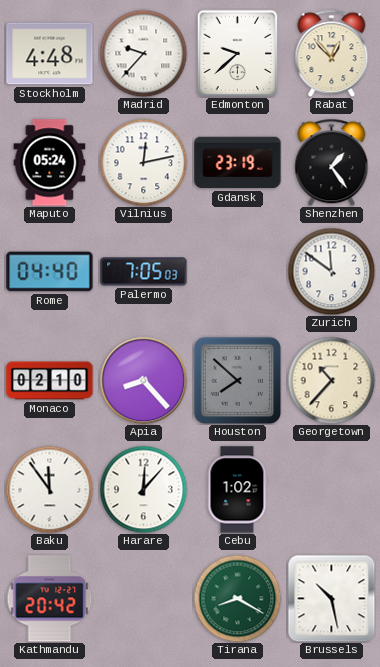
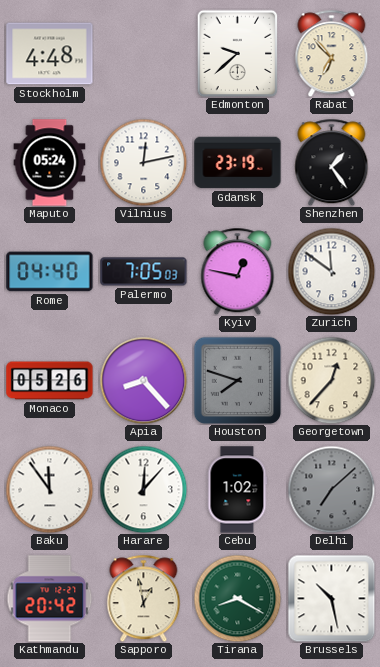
Madrid: 9:37 -> none
Rabat: 12:53 -> 6:53
Kyiv: none -> 12:47
Monaco: 02:10 -> 05:26
Houston: 7:52 -> 7:48
Georgetown: 10:37 -> 12:37
Delhi: none -> 7:08
Sapporo: none -> 12:58
